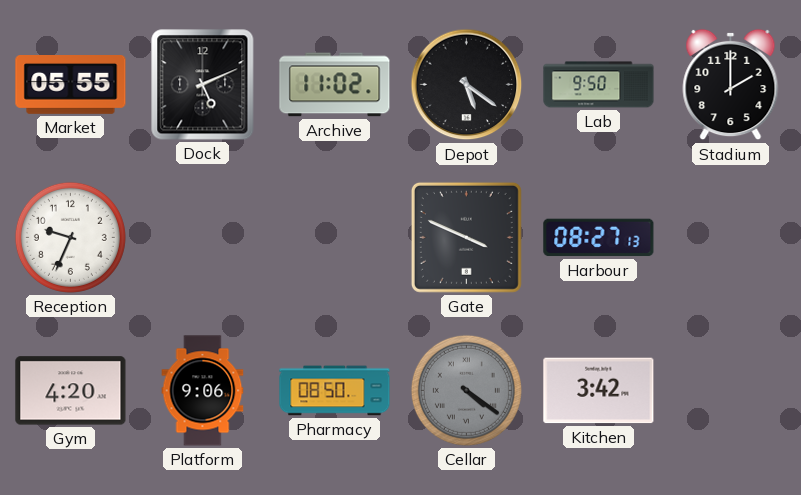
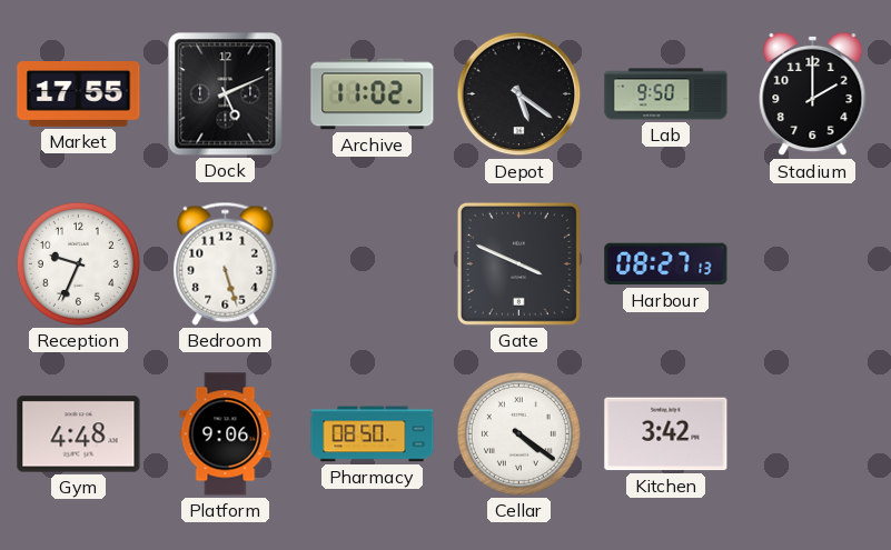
Market: 05:55 -> 17:55
Bedroom: none -> 5:27
Gym: 4:20 -> 4:48
Cellar dial: grey -> white
